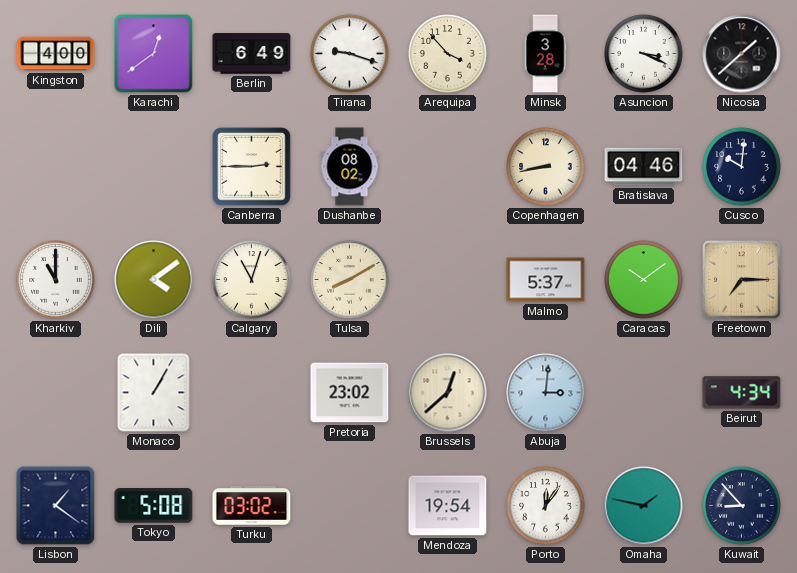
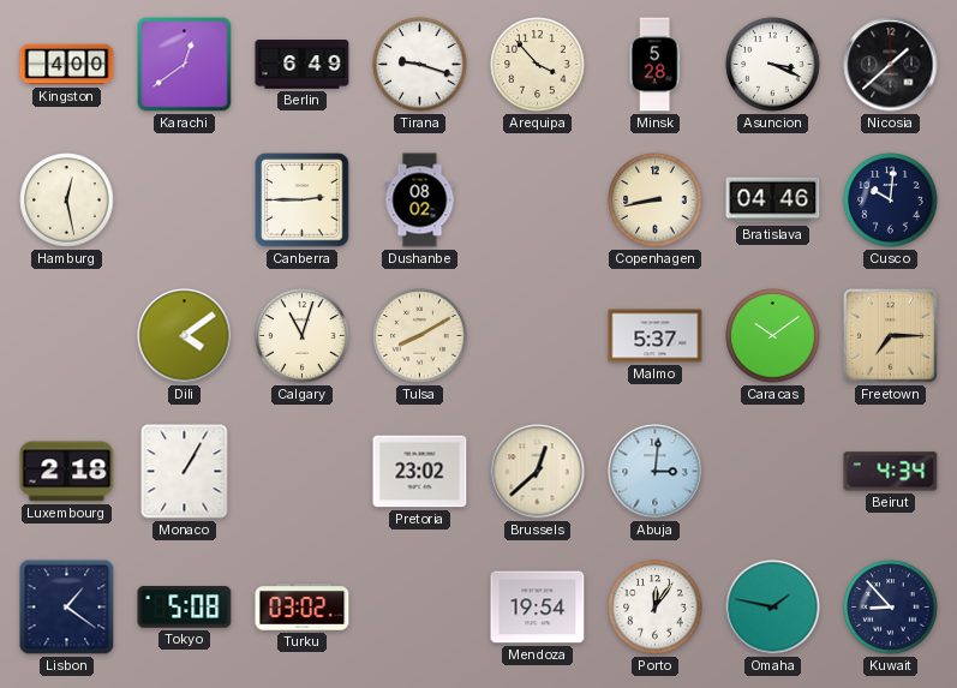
Minsk: 3:28 -> 5:28
Hamburg: none -> 12:28
Kharkiv: 11:00 -> none
Luxembourg: none -> 2:18
